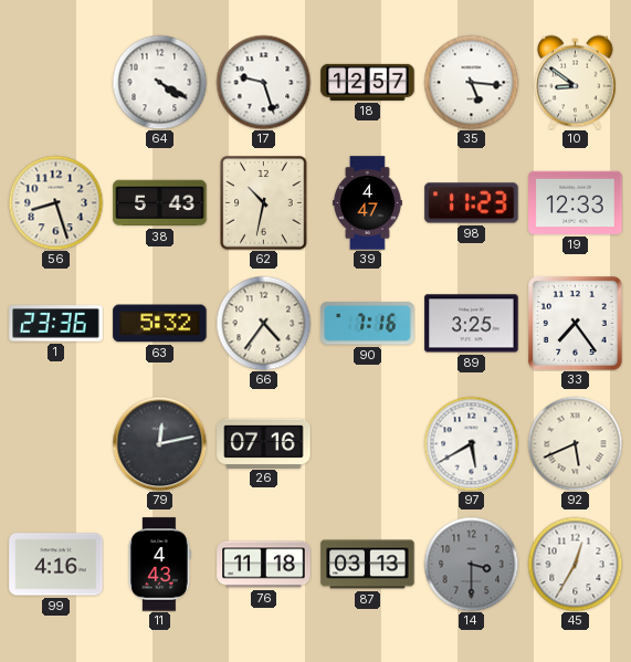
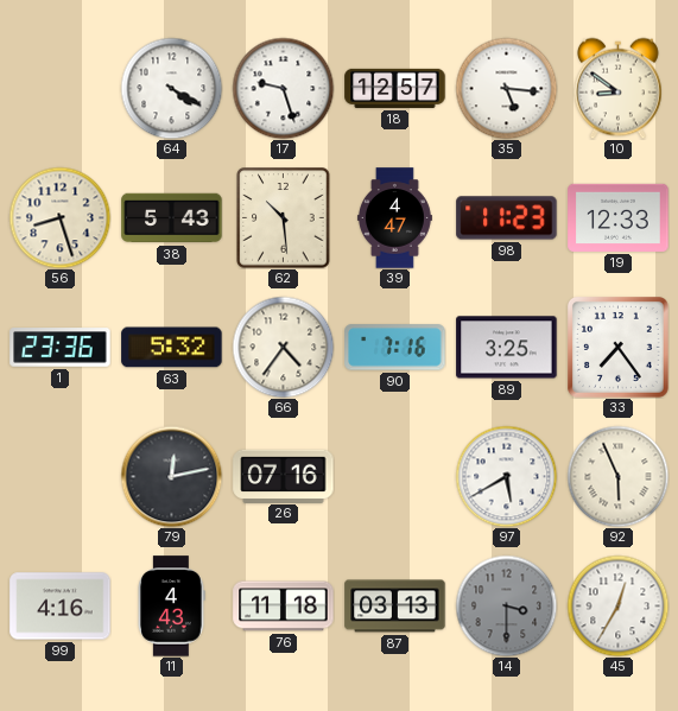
62: 10:32 -> 10:29
92: 5:41 -> 5:56
